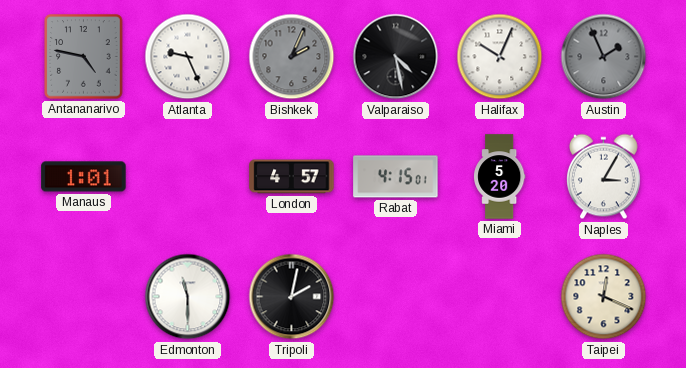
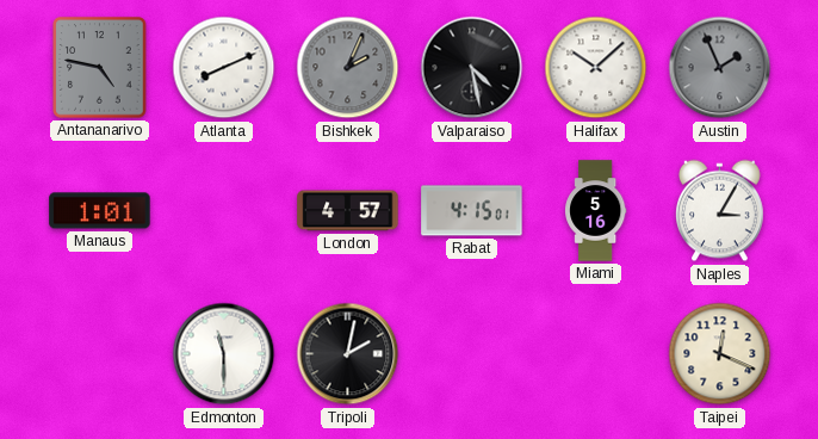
Atlanta: 9:26 -> 8:11
Halifax: 10:04 -> 10:08
Miami: 5:20 -> 5:16
